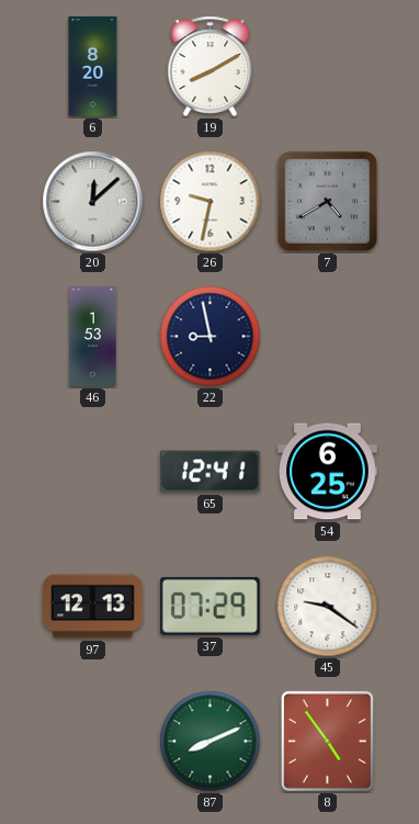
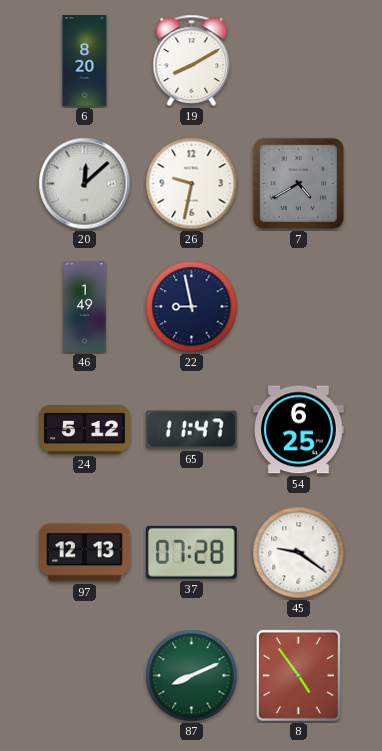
46: 1:53 -> 1:49
24: none -> 5:12
65: 12:41 -> 11:47
37: 07:29 -> 07:28
